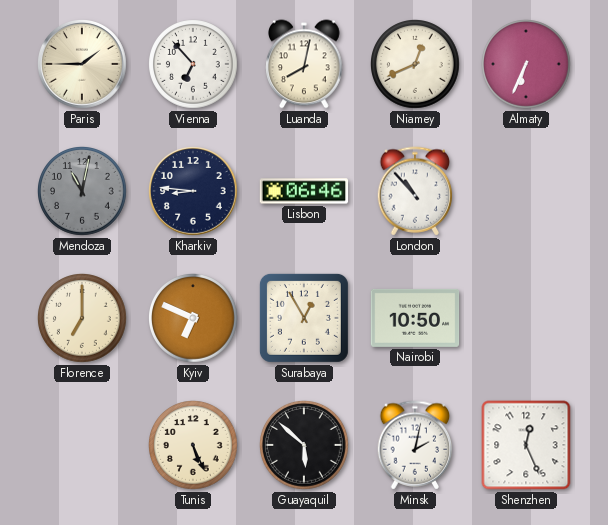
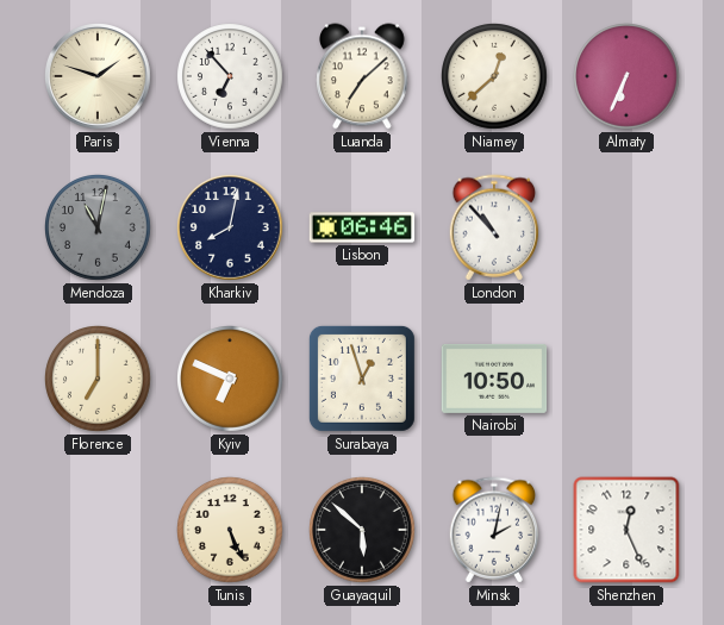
Paris: 1:45 -> 1:48
Luanda: 8:02 -> 7:08
Niamey: 12:41 -> 12:38
Kharkiv: 8:46 -> 8:02
Surabaya: 12:55 -> 12:57
